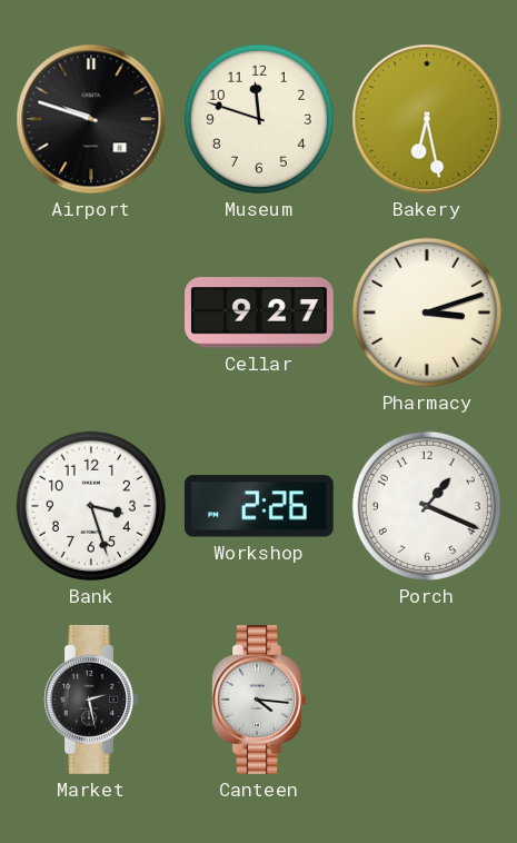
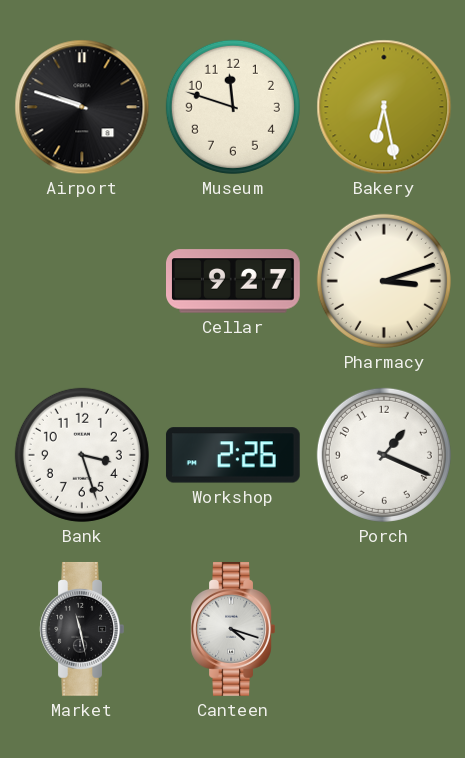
Market: 2:28 -> 11:28
Canteen: 4:16 -> 4:18
